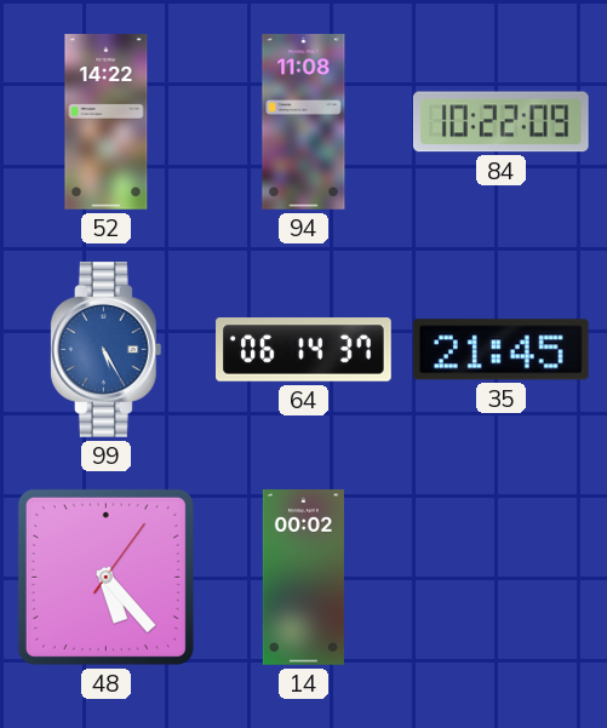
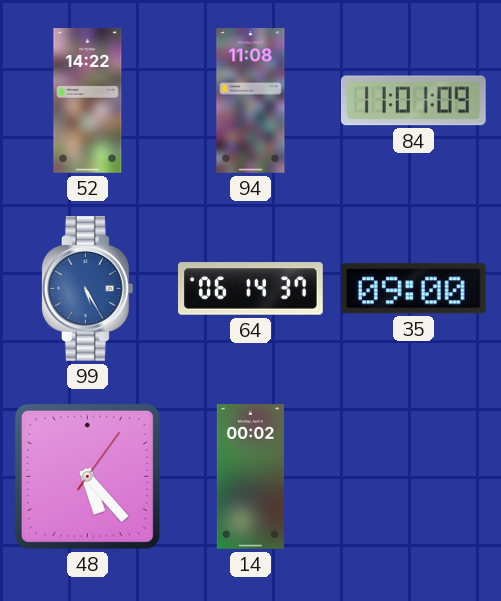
84: 10:22 -> 11:01
35: 21:45 -> 09:00
